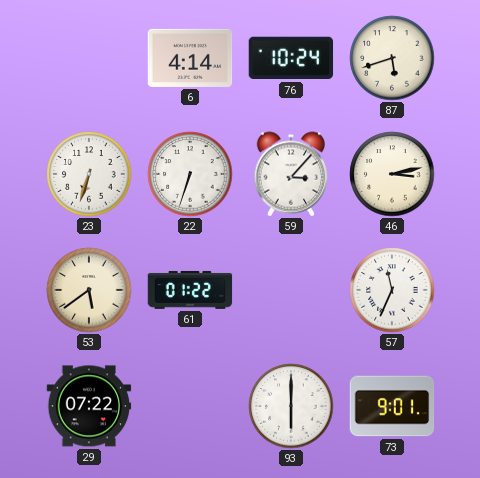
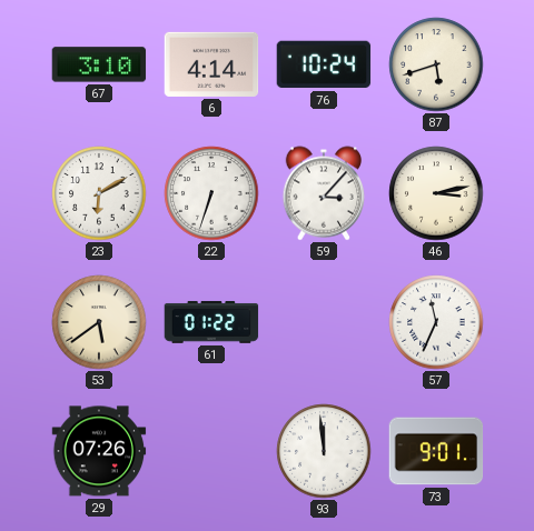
67: none -> 3:10
23: 6:33 -> 6:10
29: 07:22 -> 07:26
93: 6:00 -> 11:59
